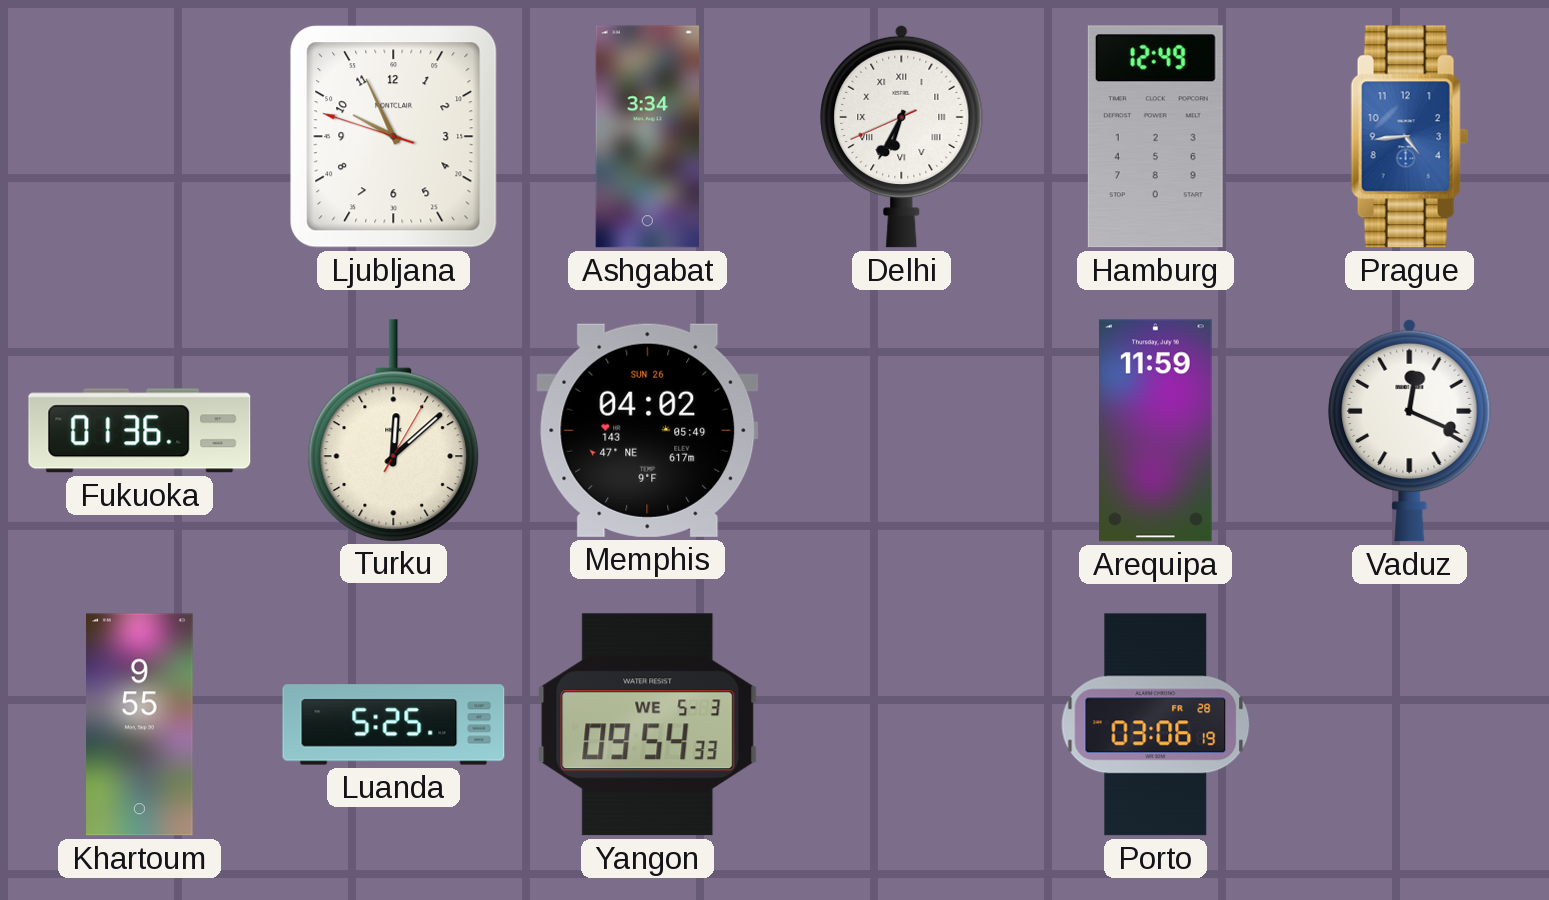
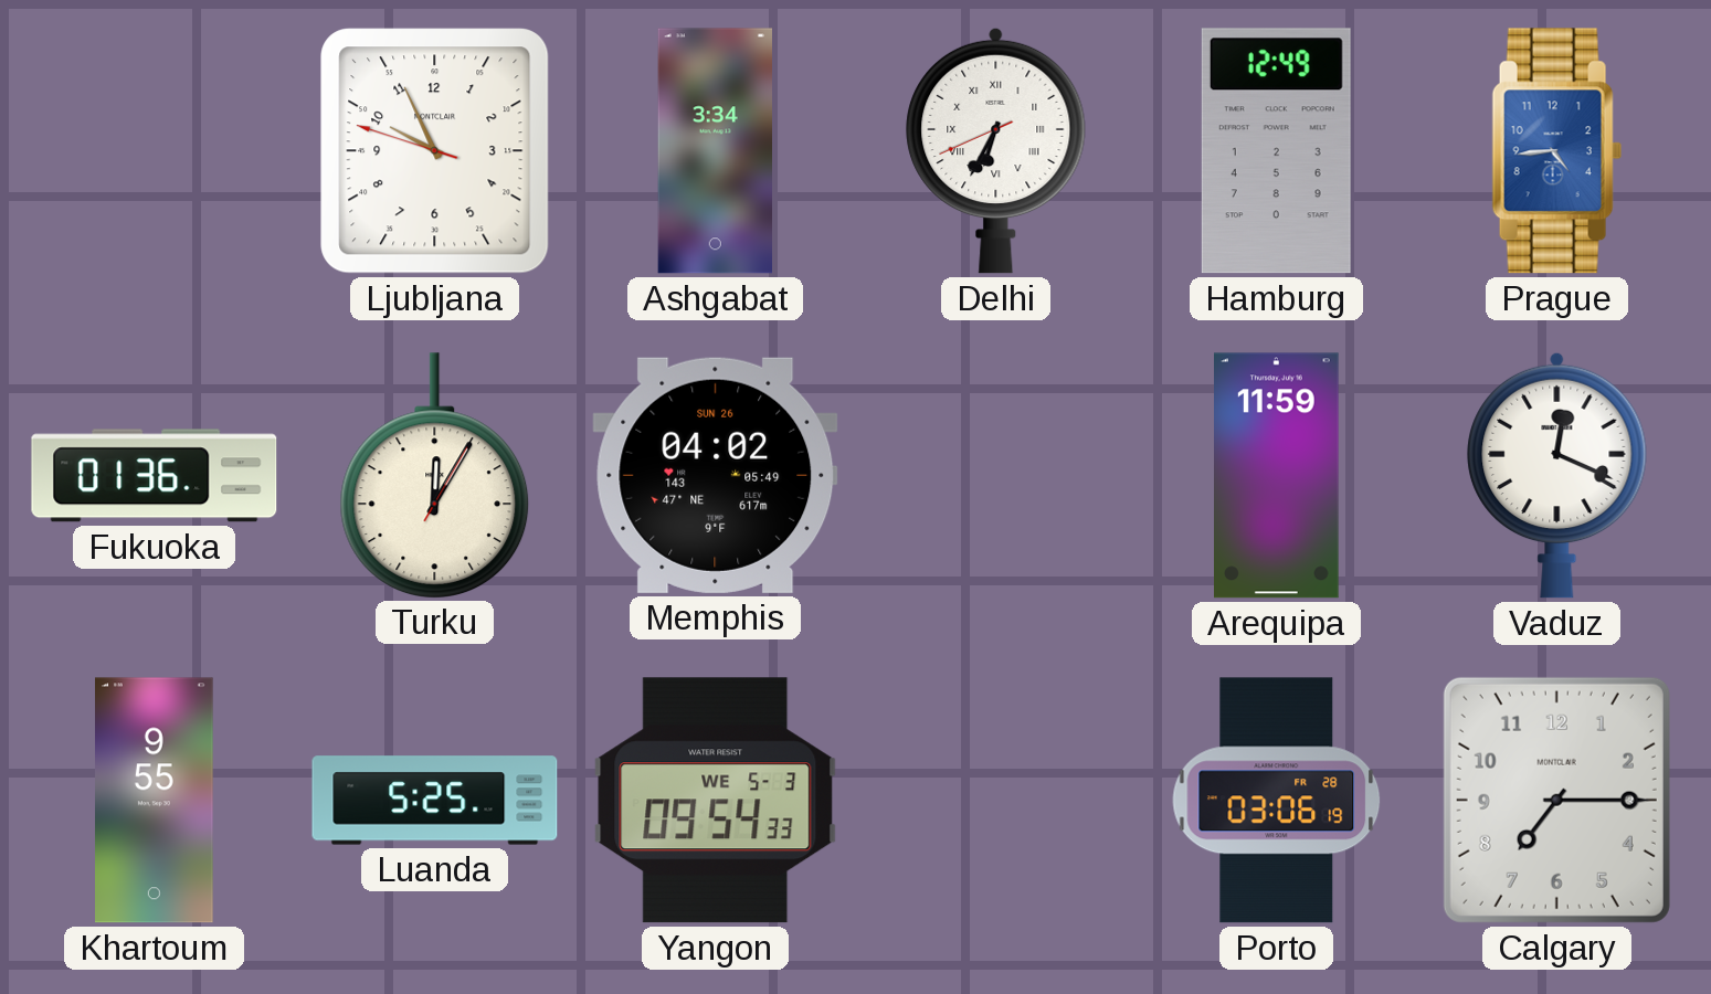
Turku: 12:08 -> 12:05
Calgary: none -> 7:15
